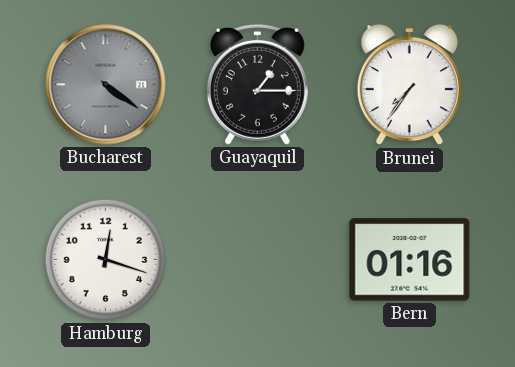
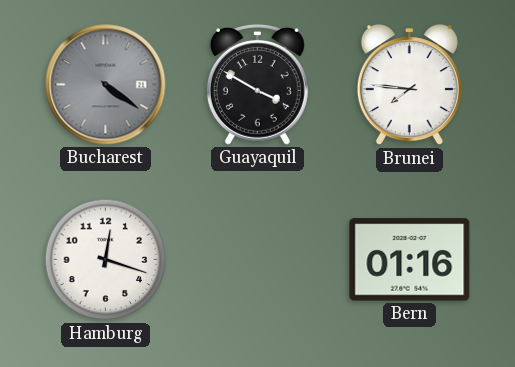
Guayaquil: 1:15 -> 3:50
Brunei: 7:36 -> 7:46
